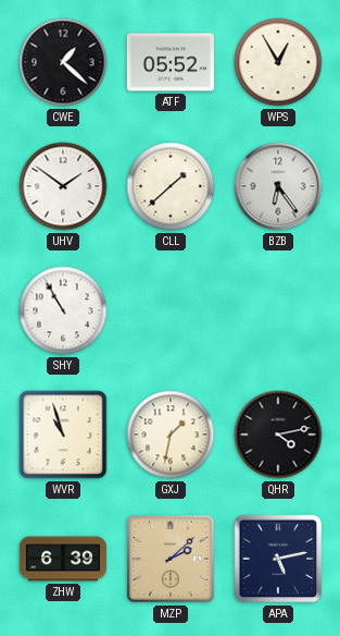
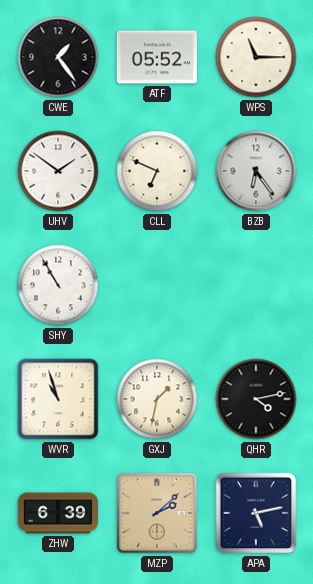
CWE: 1:22 -> 1:24
WPS: 12:55 -> 11:15
CLL: 1:38 -> 6:49
